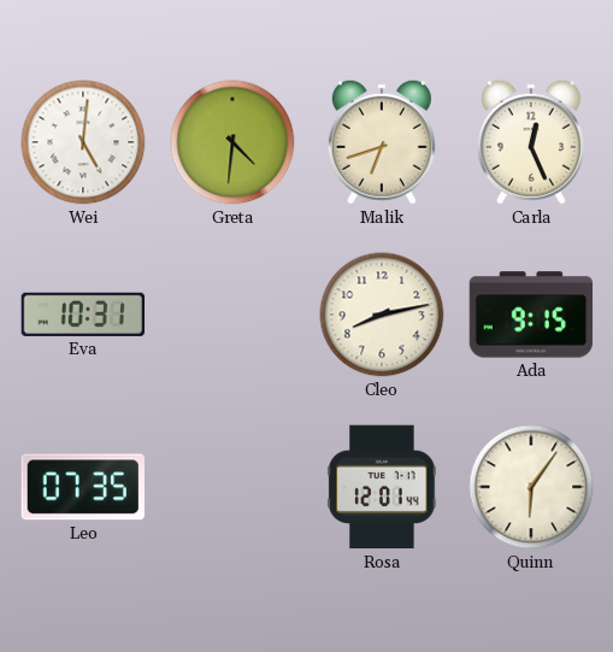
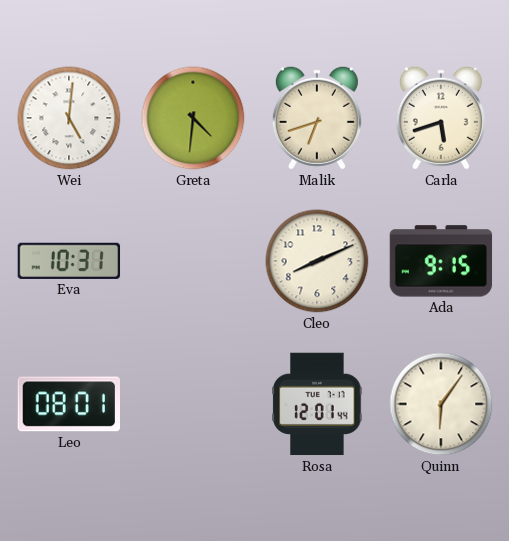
Carla: 12:26 -> 5:42
Cleo: 8:13 -> 8:11
Leo: 07:35 -> 08:01
